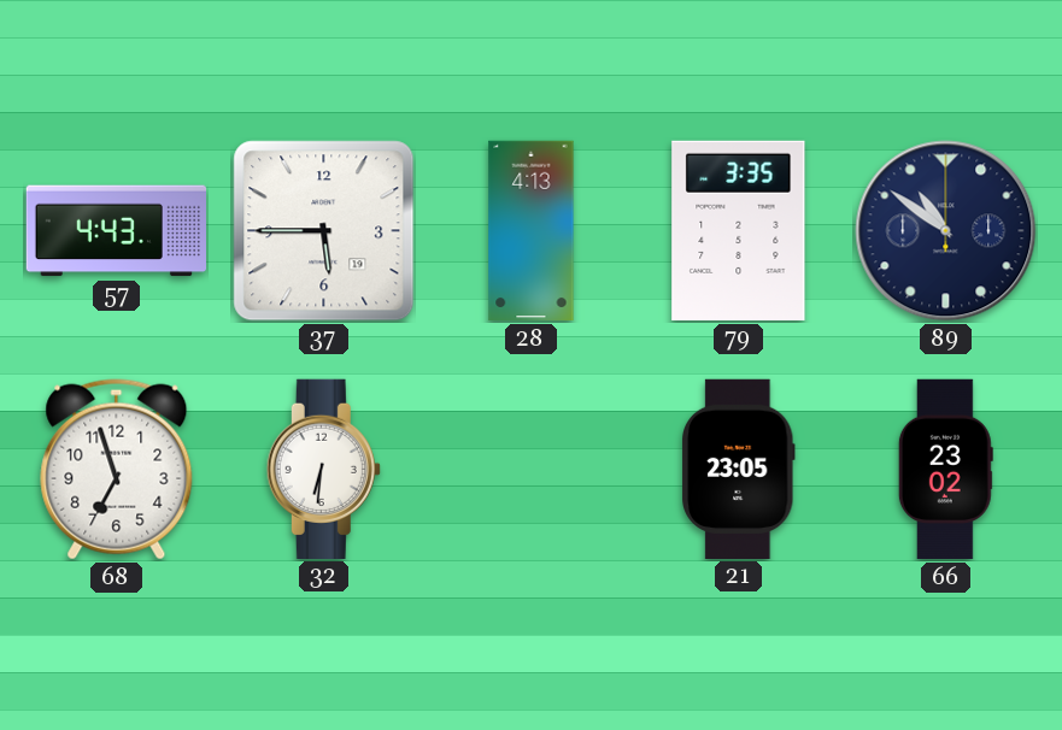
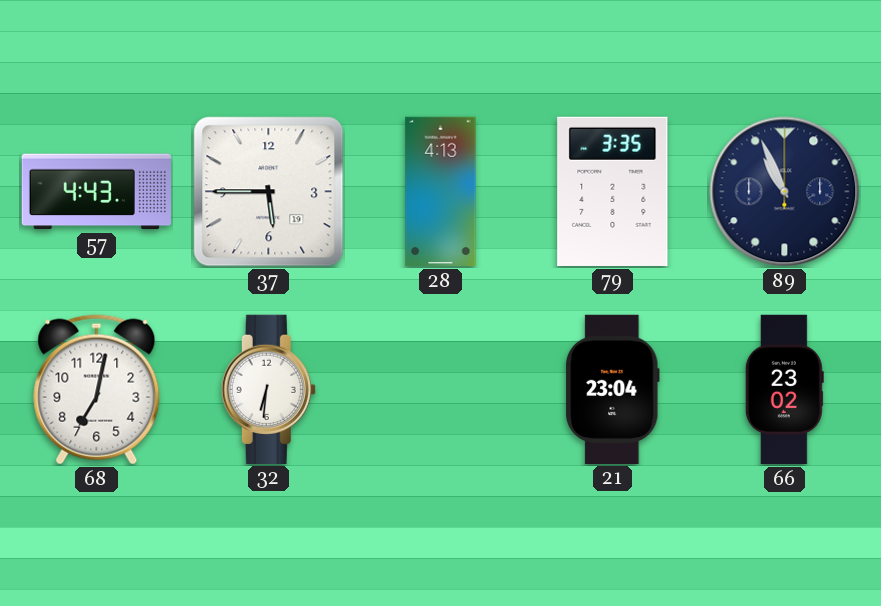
89: 10:51 -> 10:56
68: 6:57 -> 7:02
21: 23:05 -> 23:04
